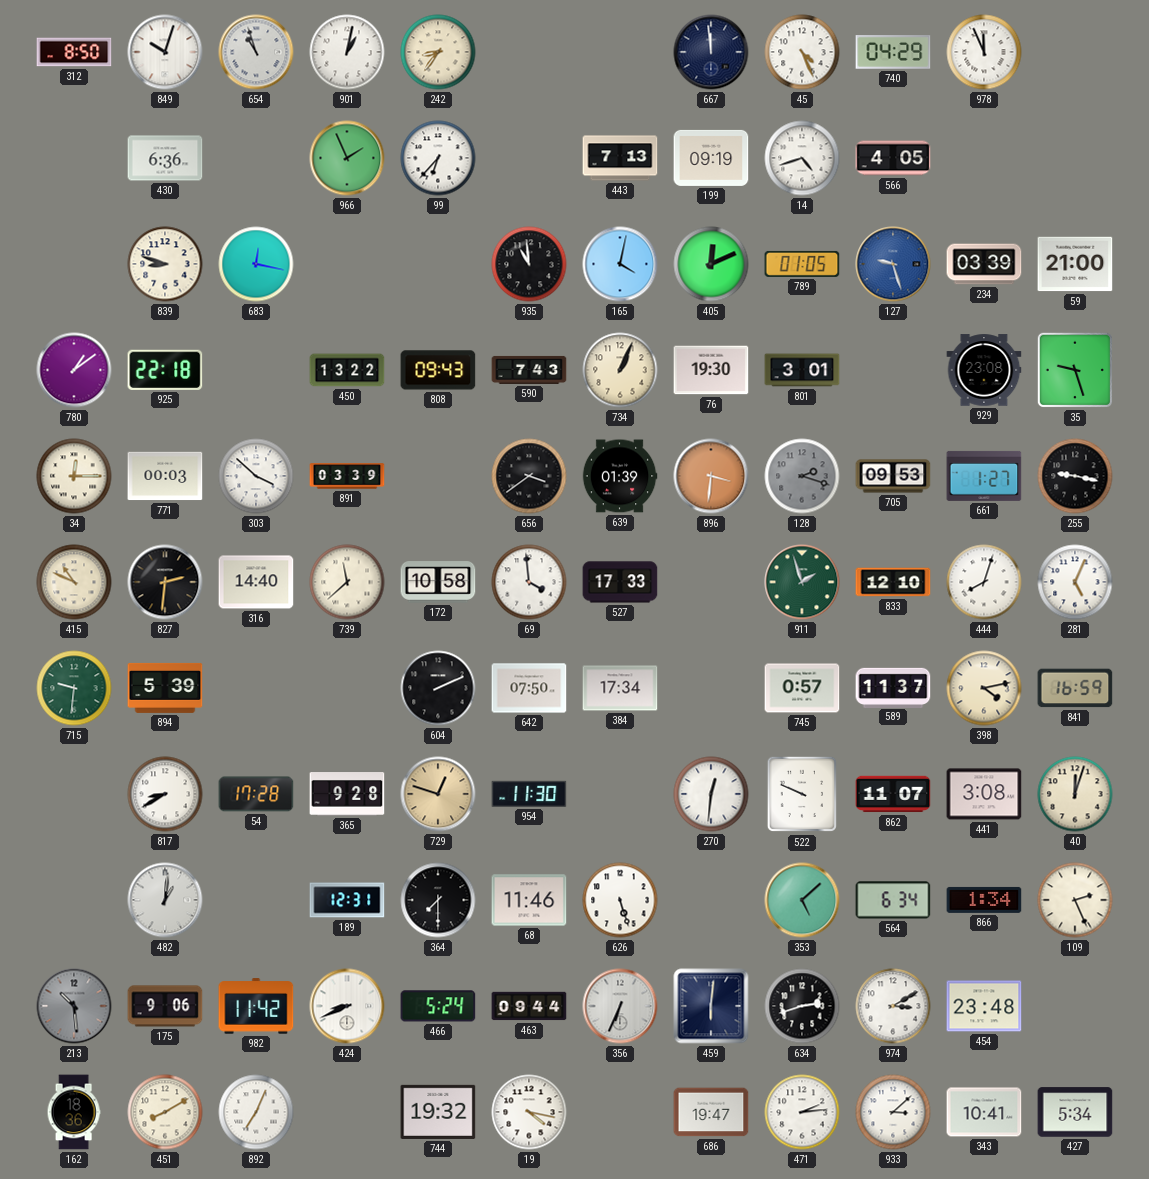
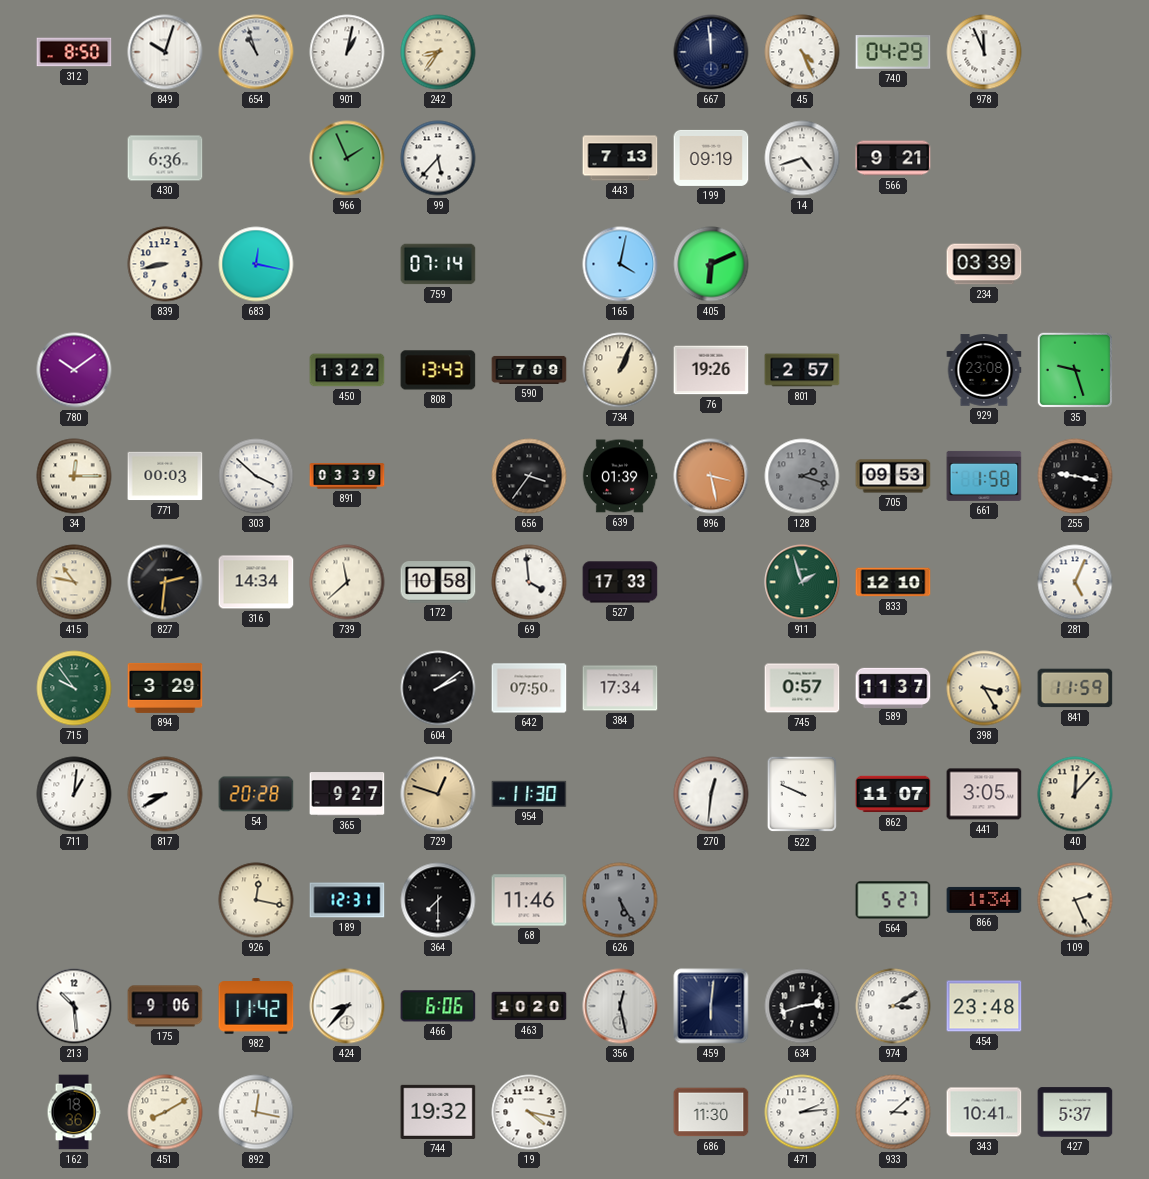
99: 6:37 -> 5:37
566: 4:05 -> 9:21
839: 8:48 -> 8:43
759: none -> 07:14
935: 10:59 -> none
405: 12:11 -> 6:11
789: 01:05 -> none
127: 9:27 -> none
59: 21:00 -> none
780: 1:09 -> 10:09
925: 22:18 -> none
808: 09:43 -> 13:43
590: 7:43 -> 7:09
76: 19:30 -> 19:26
801: 3:01 -> 2:57
656: 3:39 -> 3:36
896: 3:31 -> 3:28
661: 1:27 -> 1:58
415: 10:49 -> 10:47
316: 14:40 -> 14:34
444: 8:03 -> none
715: 9:31 -> 9:54
894: 5:39 -> 3:29
604: 2:11 -> 2:09
398: 4:13 -> 3:25
841: 16:59 -> 11:59
711: none -> 1:01
54: 17:28 -> 20:28
365: 9:28 -> 9:27
441: 3:08 -> 3:05
40: 12:03 -> 12:07
482: 1:01 -> none
926: none -> 12:17
626: 5:27 -> 5:25
626 dial: white -> grey
353: 5:08 -> none
564: 6:34 -> 5:27
213 dial: grey -> white
424: 8:41 -> 8:37
466: 5:24 -> 6:06
463: 09:44 -> 10:20
356: 6:34 -> 12:28
892: 7:04 -> 12:17
686: 19:47 -> 11:30
427: 5:34 -> 5:37
